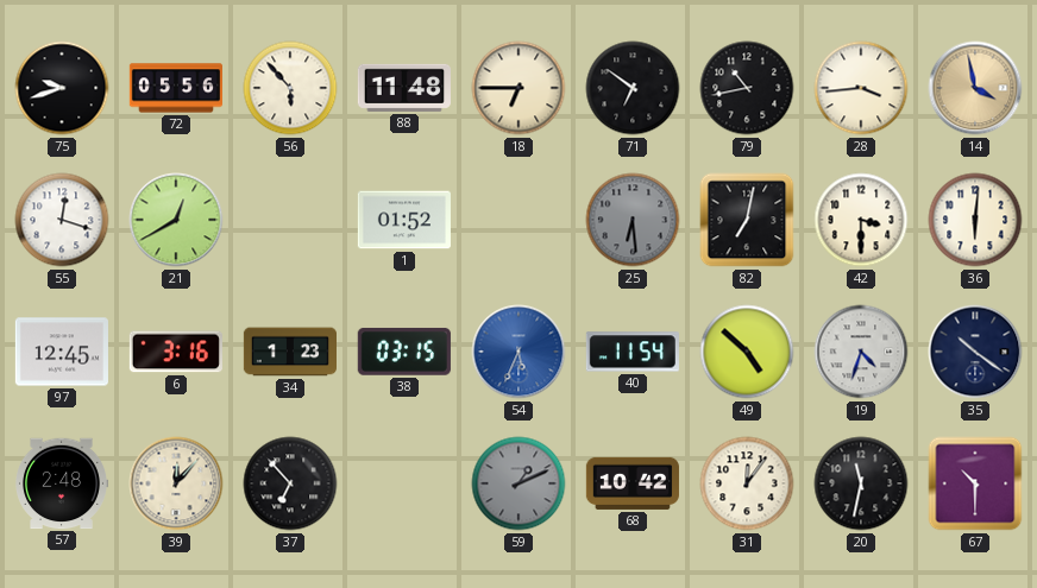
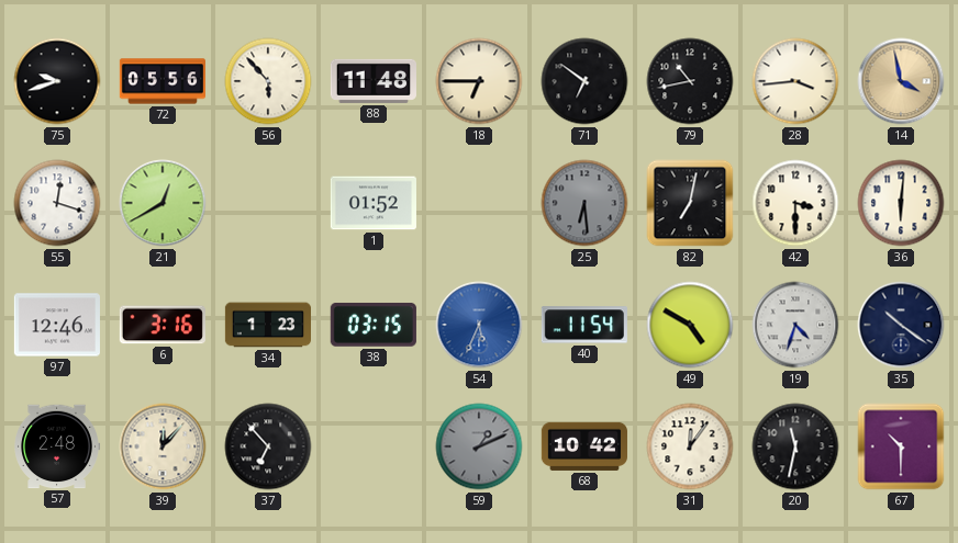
97: 12:45 -> 12:46
49: 4:52 -> 4:50
